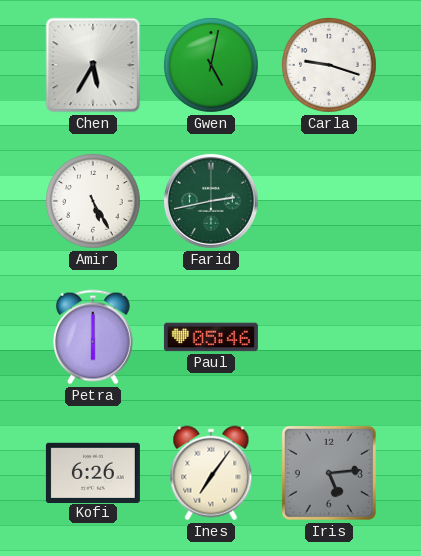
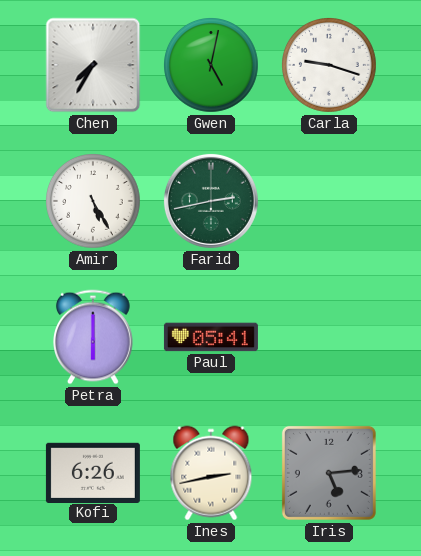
Chen: 5:35 -> 7:35
Paul: 05:46 -> 05:41
Ines: 7:06 -> 2:43
